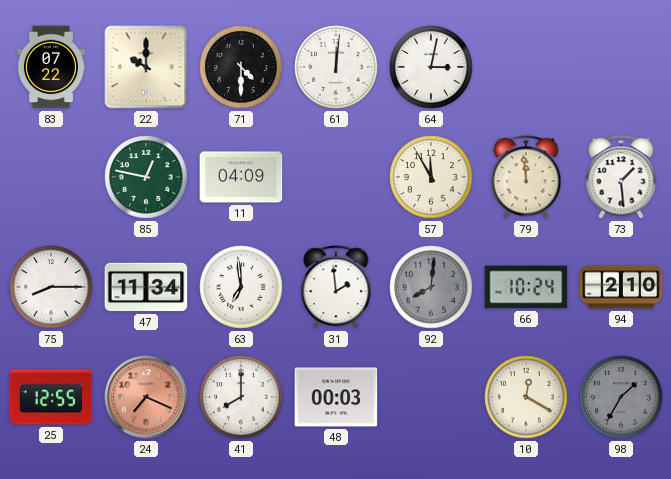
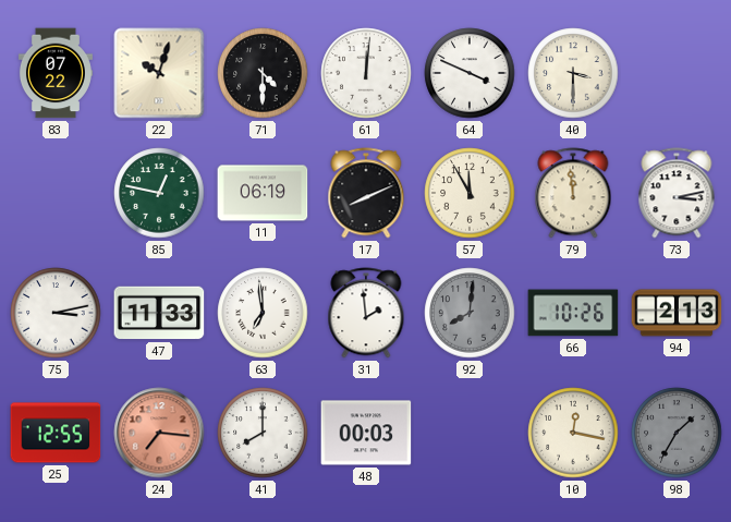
22: 10:00 -> 10:03
64: 3:02 -> 3:49
40: none -> 3:30
11: 04:09 -> 06:19
17: none -> 8:11
73: 1:29 -> 3:13
75: 8:15 -> 3:13
47: 11:34 -> 11:33
66: 10:24 -> 10:26
94: 2:10 -> 2:13
24: 7:19 -> 7:16
10: 12:20 -> 12:17
